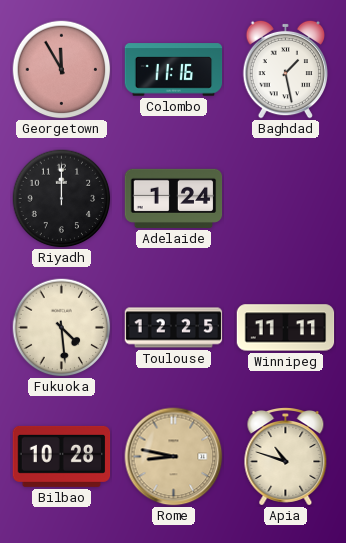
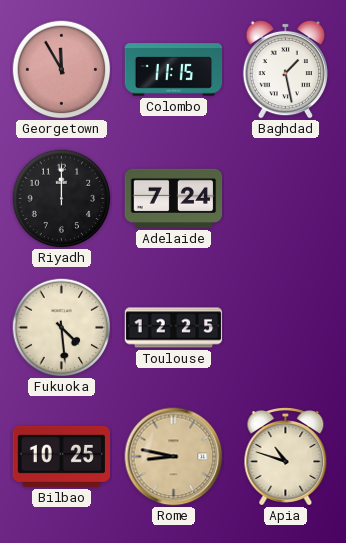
Colombo: 11:16 -> 11:15
Adelaide: 1:24 -> 7:24
Winnipeg: 11:11 -> none
Bilbao: 10:28 -> 10:25
